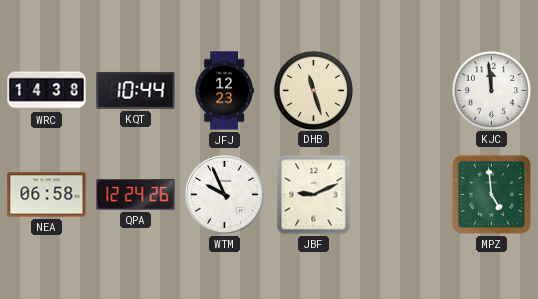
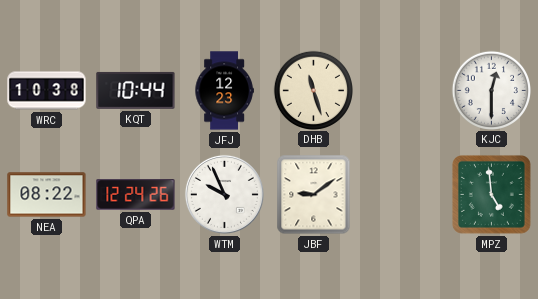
WRC: 14:38 -> 10:38
KJC: 11:59 -> 12:30
NEA: 06:58 -> 08:22
JBF: 9:11 -> 9:09
